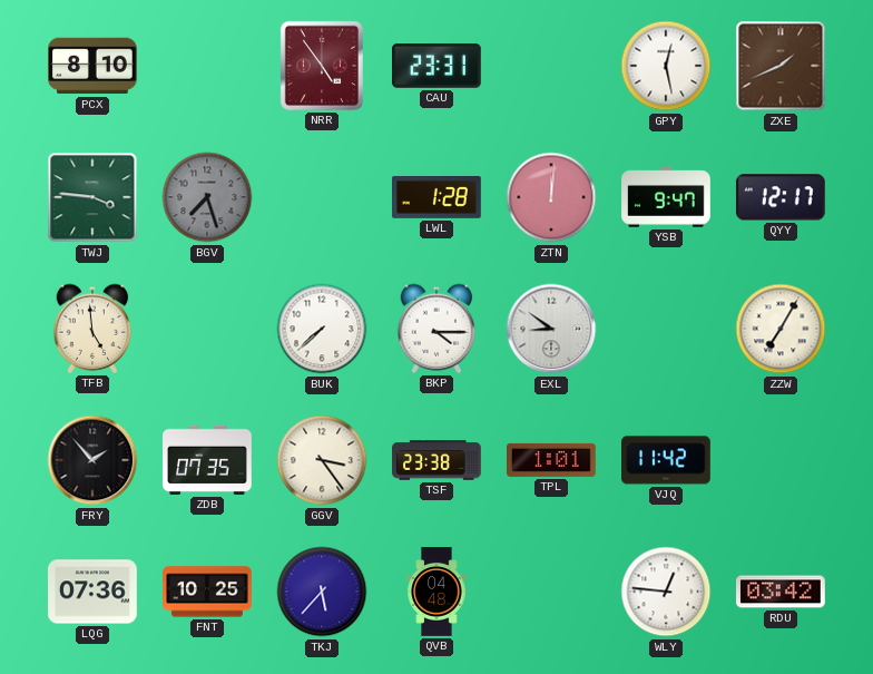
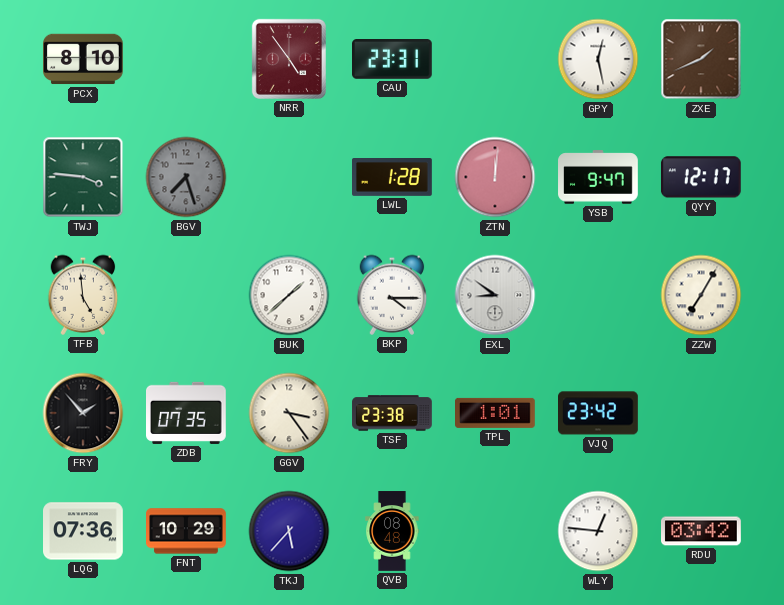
BUK: 7:38 -> 1:38
VJQ: 11:42 -> 23:42
FNT: 10:25 -> 10:29
QVB: 04:48 -> 08:48
